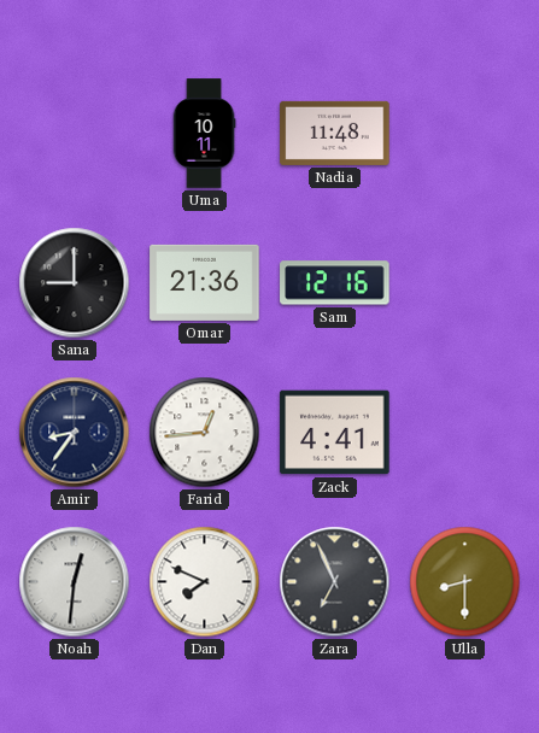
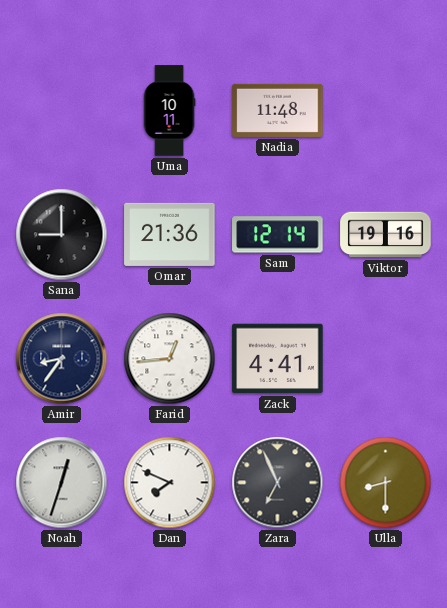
Sam: 12:16 -> 12:14
Viktor: none -> 19:16
Noah: 12:31 -> 12:33
